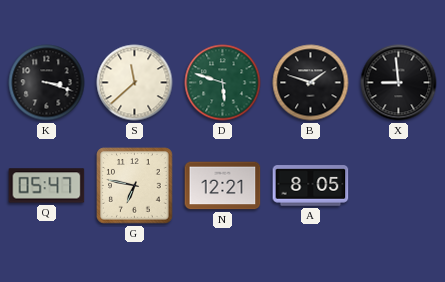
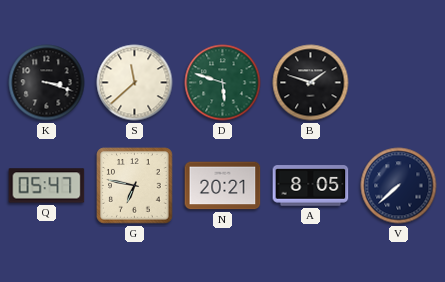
X: 8:59 -> none
N: 12:21 -> 20:21
V: none -> 7:38
